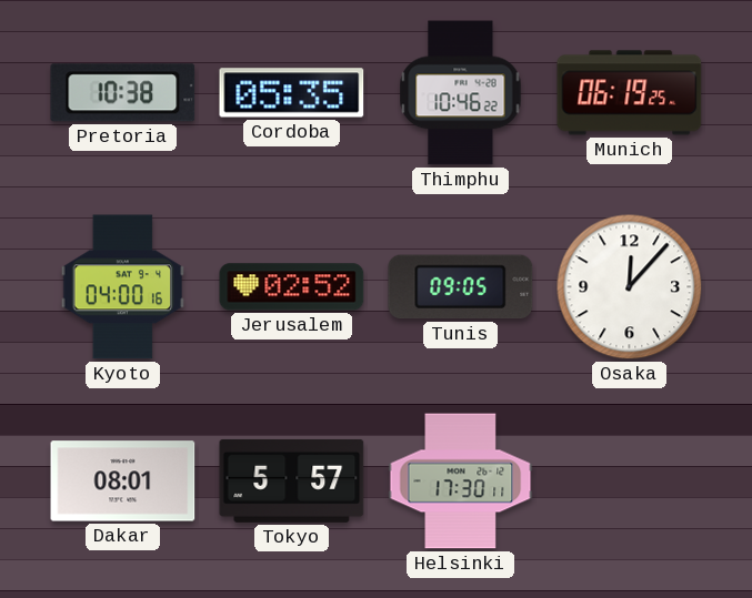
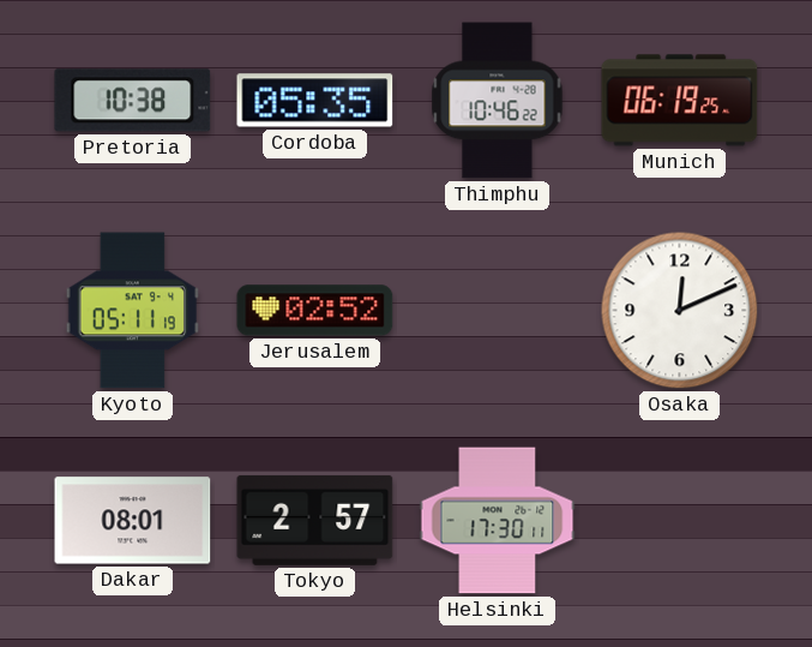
Kyoto: 04:00 -> 05:11
Tunis: 09:05 -> none
Osaka: 12:07 -> 12:11
Tokyo: 5:57 -> 2:57
